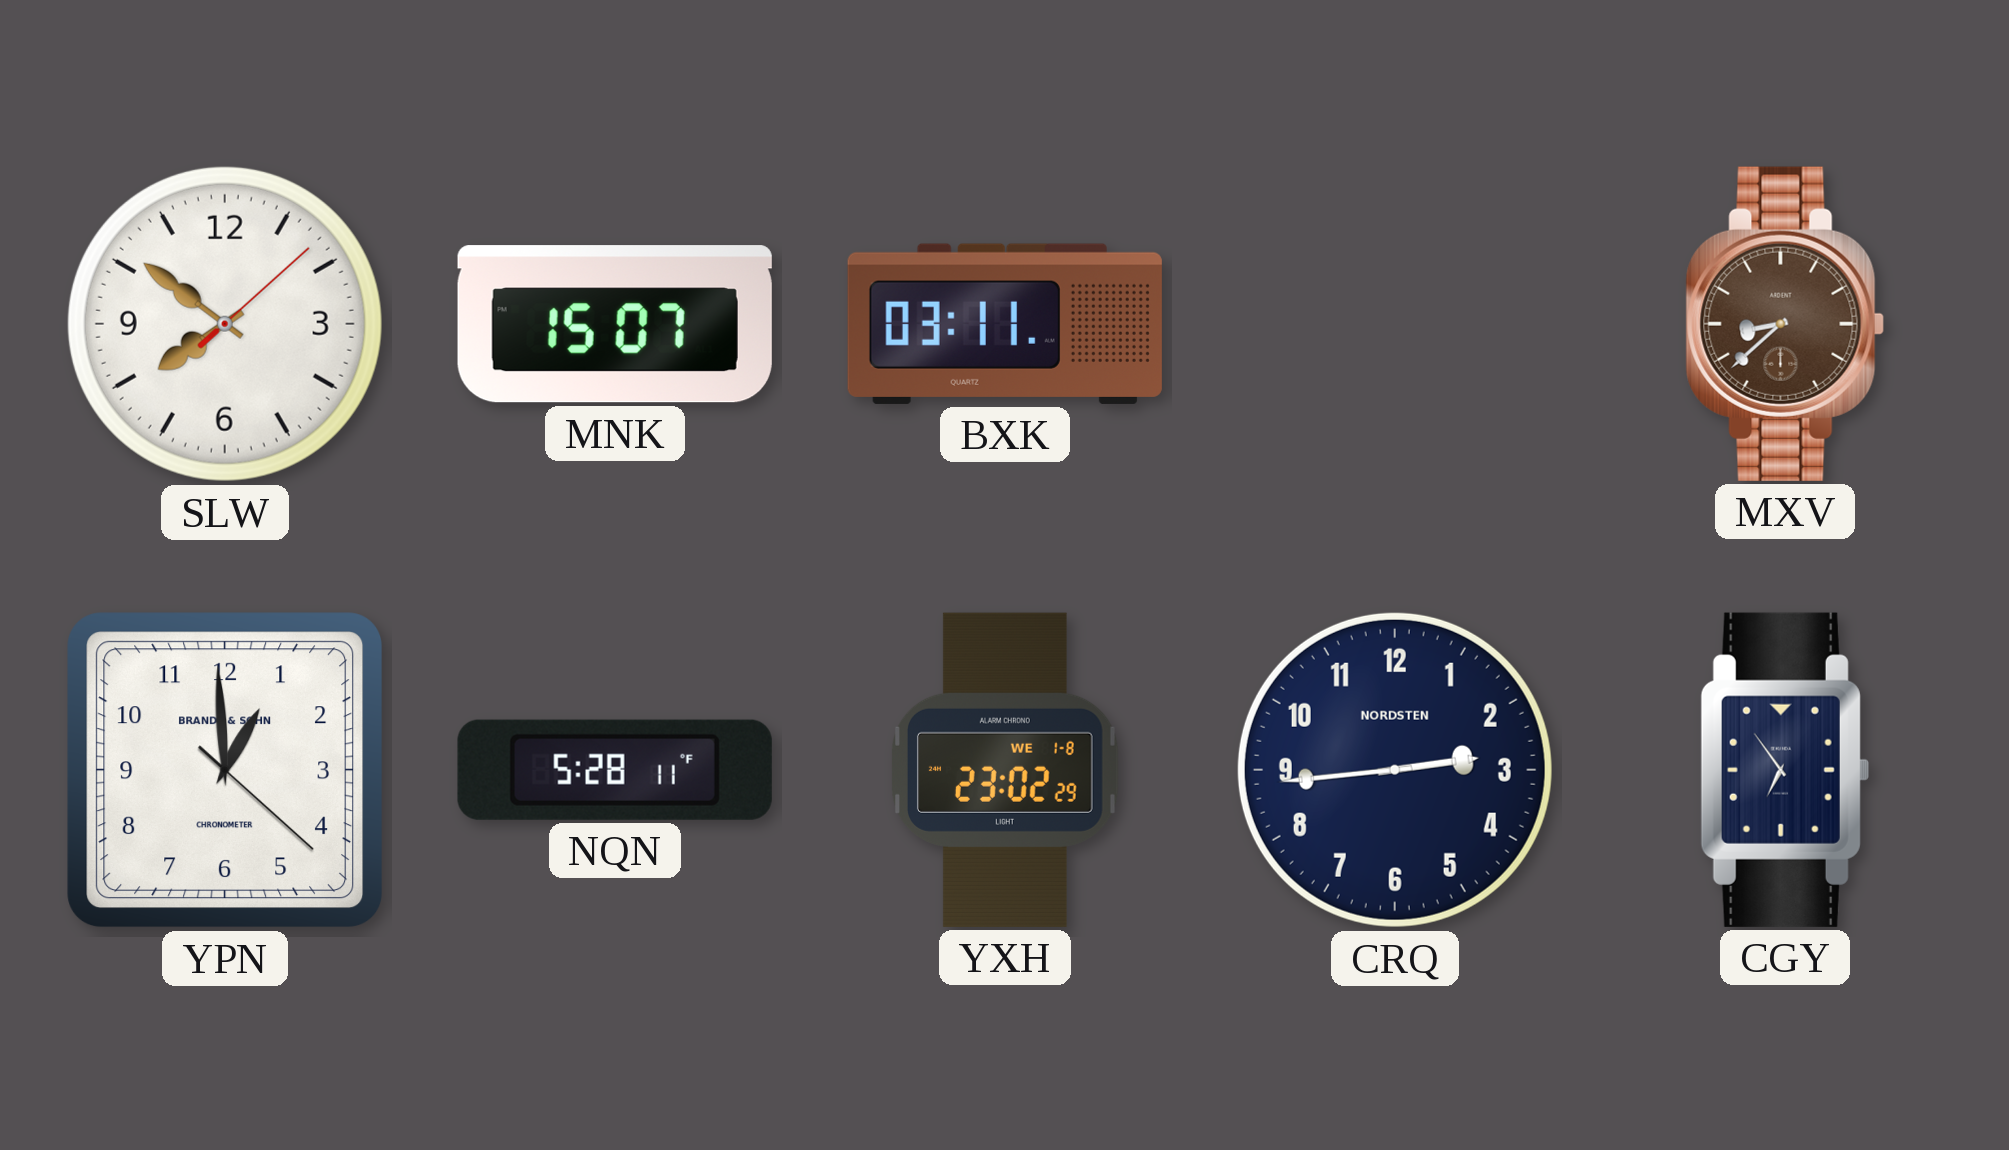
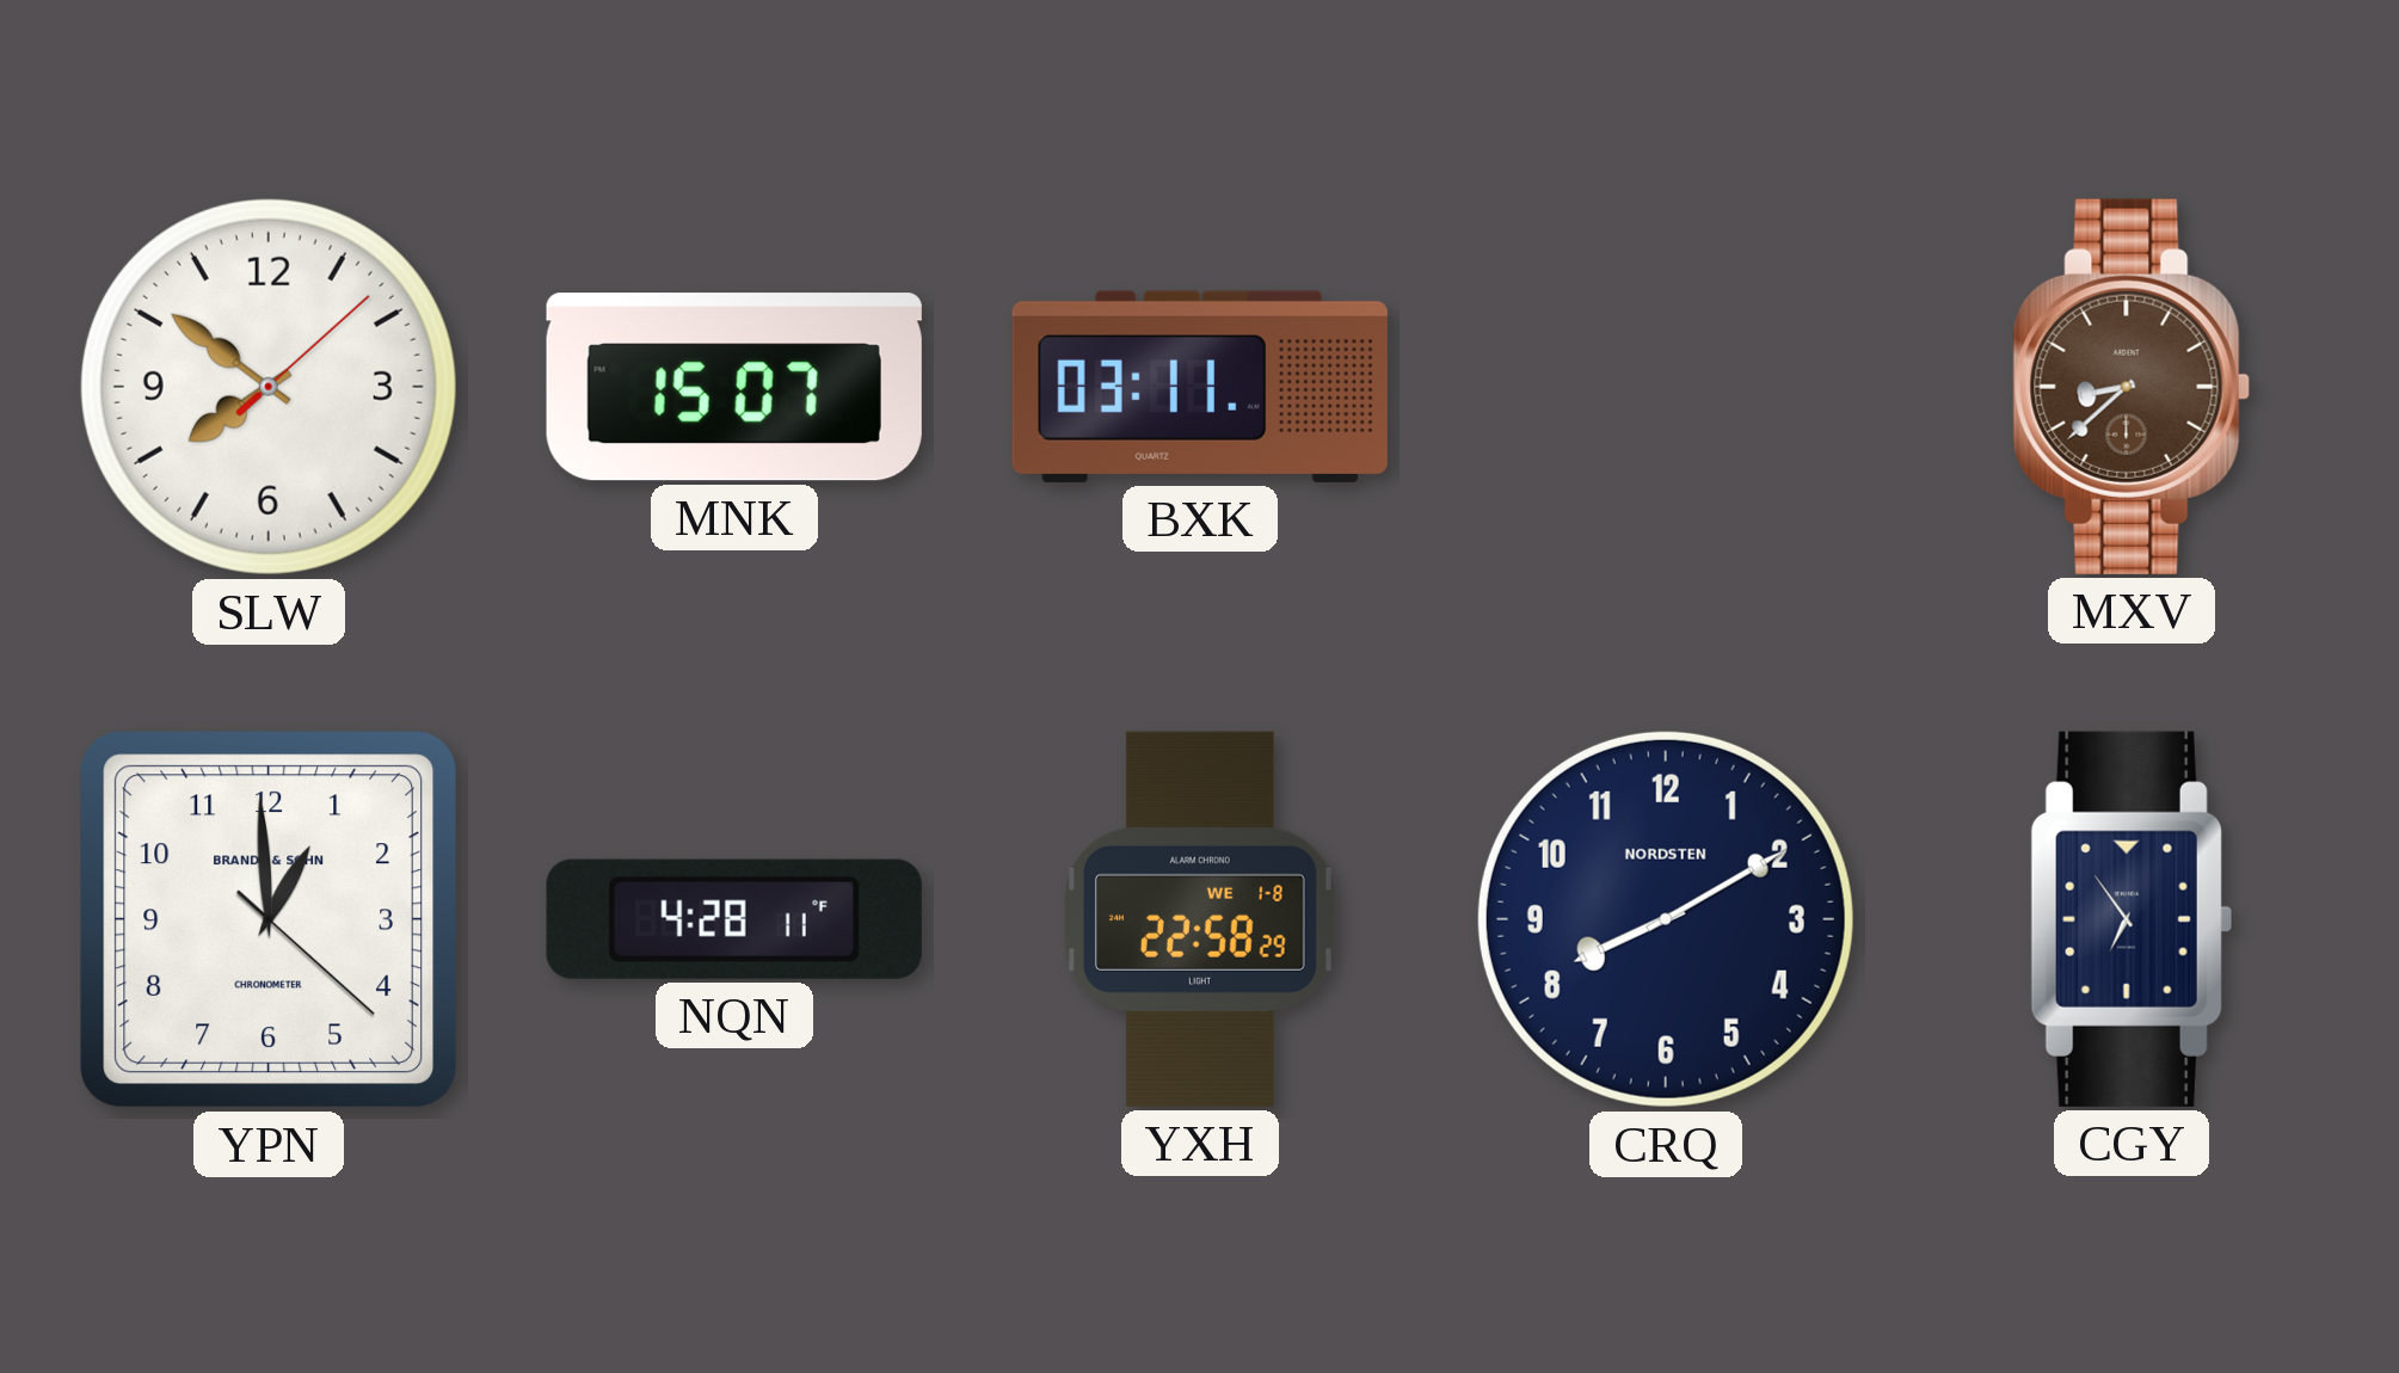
NQN: 5:28 -> 4:28
YXH: 23:02 -> 22:58
CRQ: 2:44 -> 8:10
